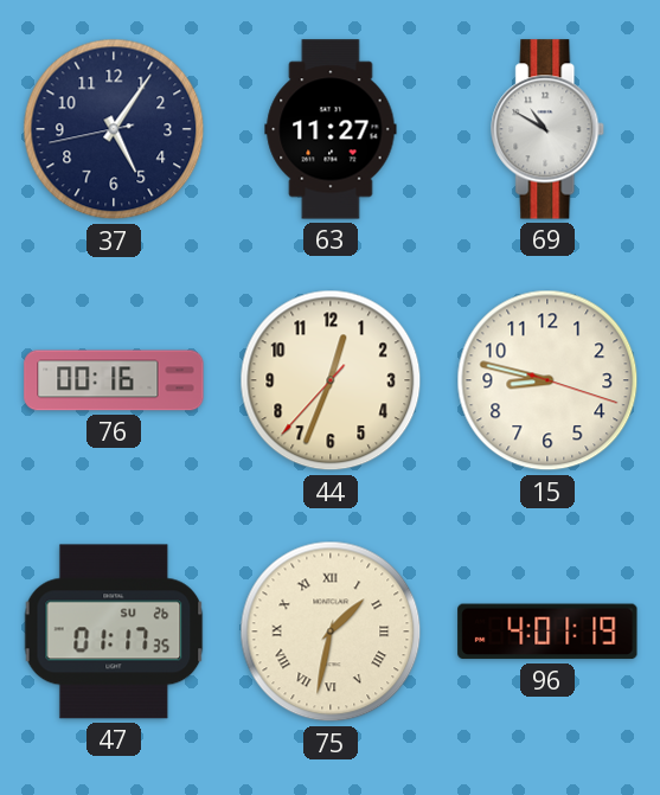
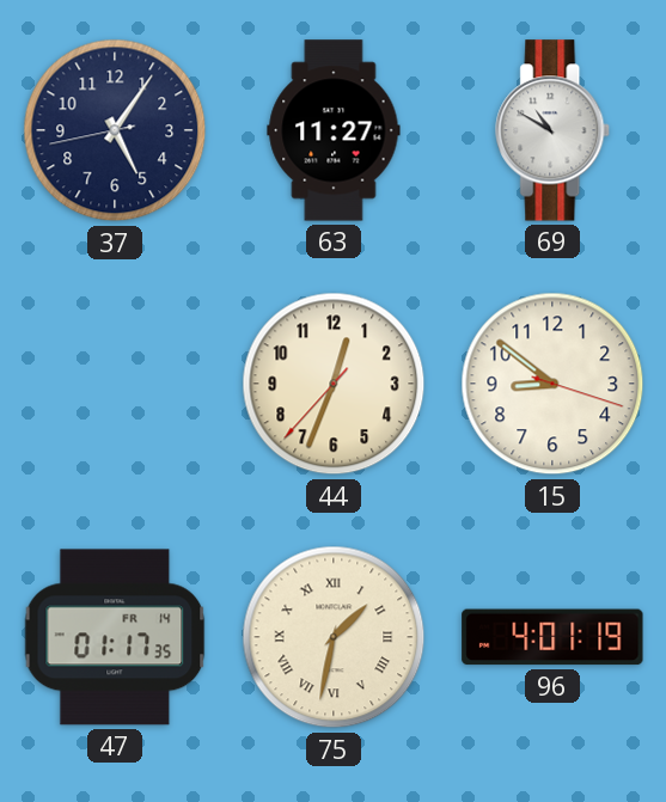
76: 00:16 -> none
15: 8:47 -> 8:51
47 date: SU 26 -> FR 14
